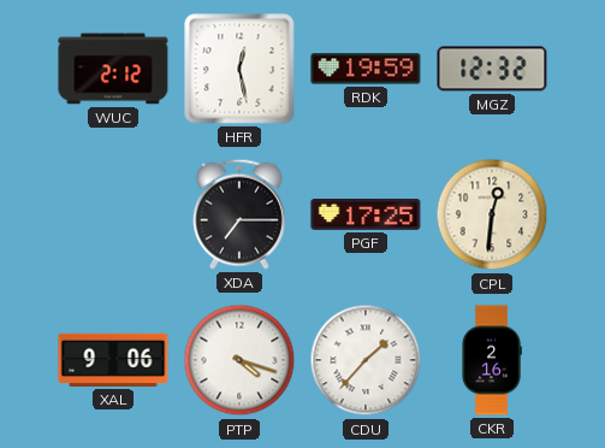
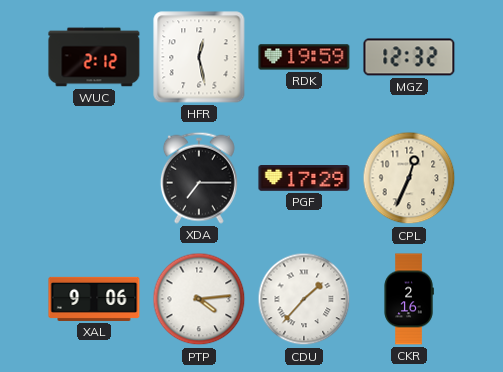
PGF: 17:25 -> 17:29
CPL: 12:31 -> 12:34
PTP: 4:18 -> 4:14
